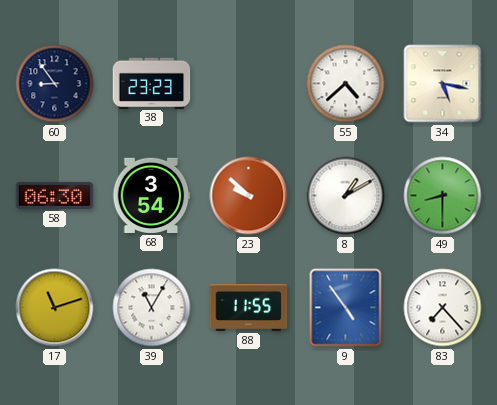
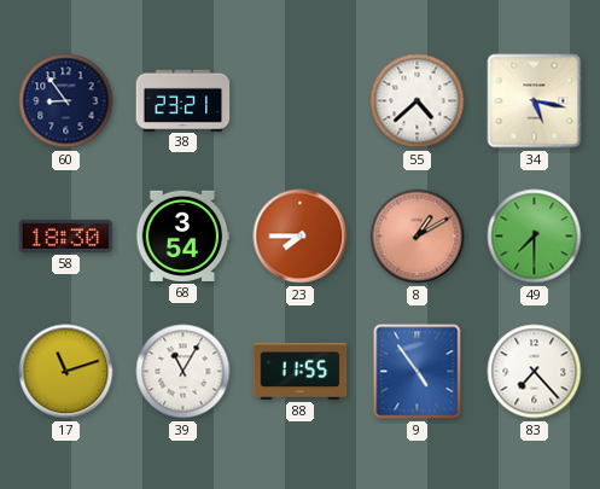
38: 23:23 -> 23:21
58: 06:30 -> 18:30
23: 9:52 -> 7:45
8 dial: white -> salmon
49: 8:30 -> 7:30
